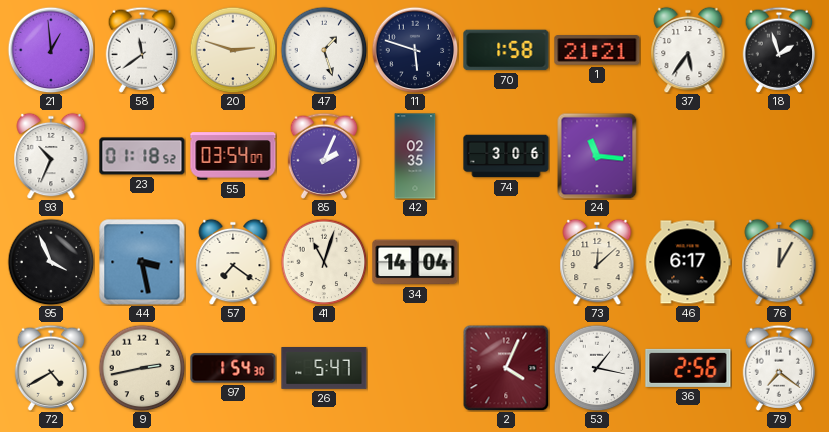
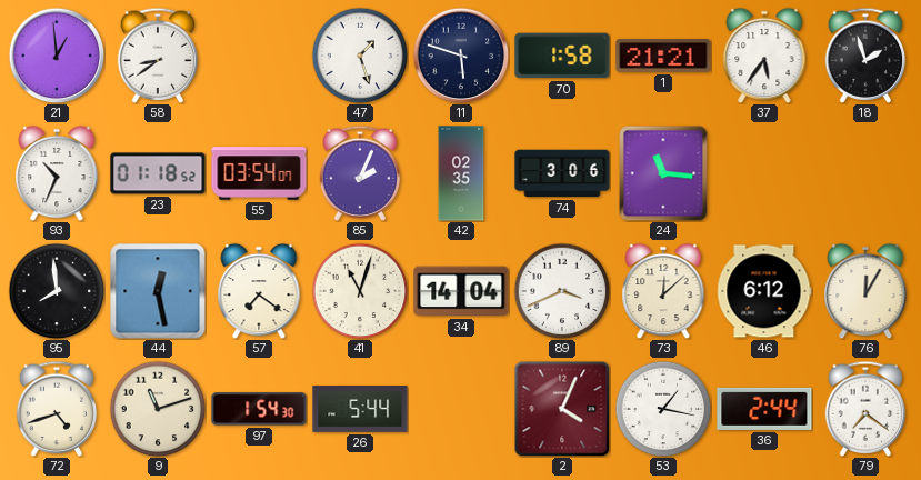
58: 11:39 -> 8:39
20: 2:48 -> none
95: 3:56 -> 7:59
44: 3:28 -> 12:28
89: none -> 3:41
46: 6:17 -> 6:12
72: 4:40 -> 4:42
9: 2:43 -> 11:12
26: 5:47 -> 5:44
36: 2:56 -> 2:44
